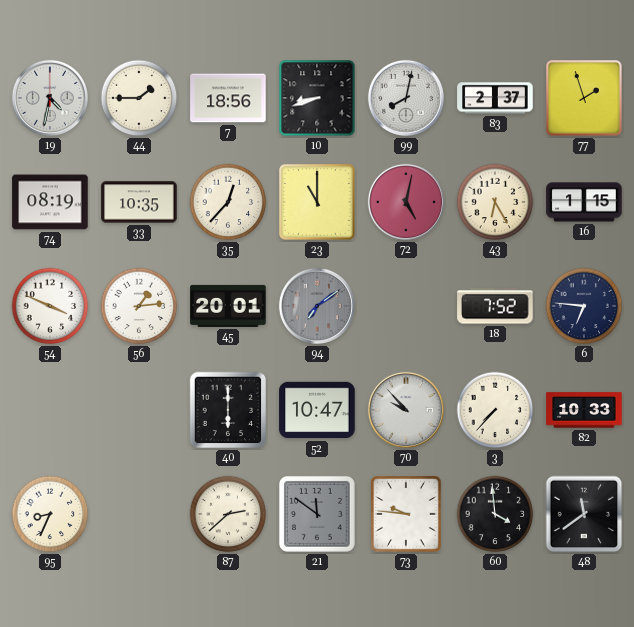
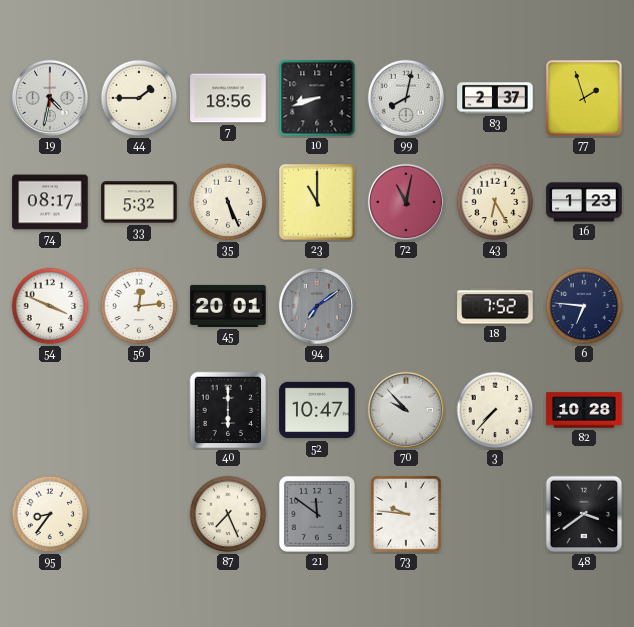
74: 08:19 -> 08:17
33: 10:35 -> 5:32
35: 12:37 -> 5:26
72: 5:02 -> 11:02
16: 1:15 -> 1:23
56: 1:14 -> 12:14
82: 10:33 -> 10:28
95: 8:34 -> 8:36
87: 2:38 -> 7:26
60: 3:59 -> none
48: 11:39 -> 3:39
